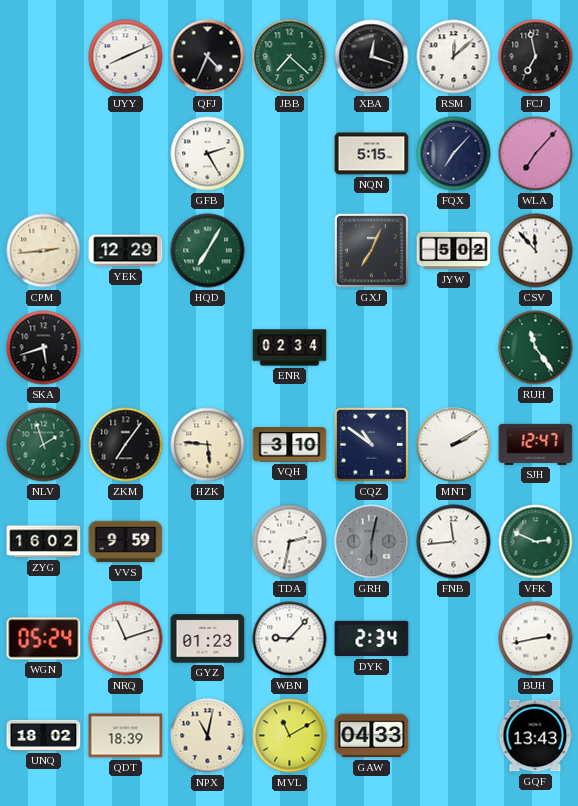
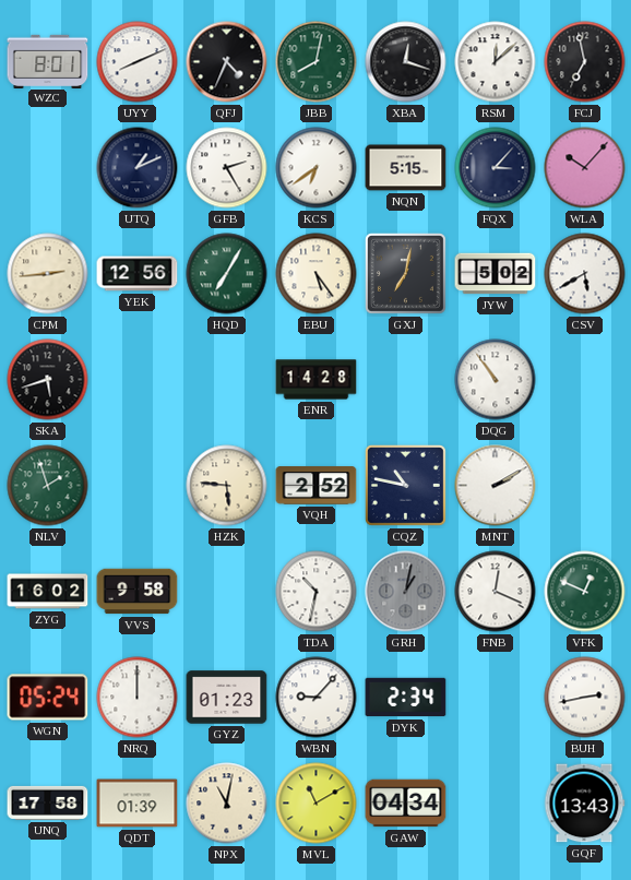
WZC: none -> 8:01
JBB: 7:22 -> 8:02
UTQ: none -> 1:11
KCS: none -> 6:39
FQX: 7:07 -> 3:07
WLA: 7:07 -> 10:07
YEK: 12:29 -> 12:56
EBU: none -> 5:24
GXJ: 7:04 -> 7:02
CSV: 11:53 -> 5:40
ENR: 02:34 -> 14:28
DQG: none -> 10:54
RUH: 11:24 -> none
ZKM: 7:06 -> none
VQH: 3:10 -> 2:52
CQZ: 10:51 -> 10:47
SJH: 12:47 -> none
VVS: 9:59 -> 9:58
TDA: 2:32 -> 10:32
GRH: 6:02 -> 1:02
FNB: 11:44 -> 12:19
VFK: 2:49 -> 12:49
NRQ: 11:12 -> 12:00
UNQ: 18:02 -> 17:58
QDT: 18:39 -> 01:39
GAW: 04:33 -> 04:34
